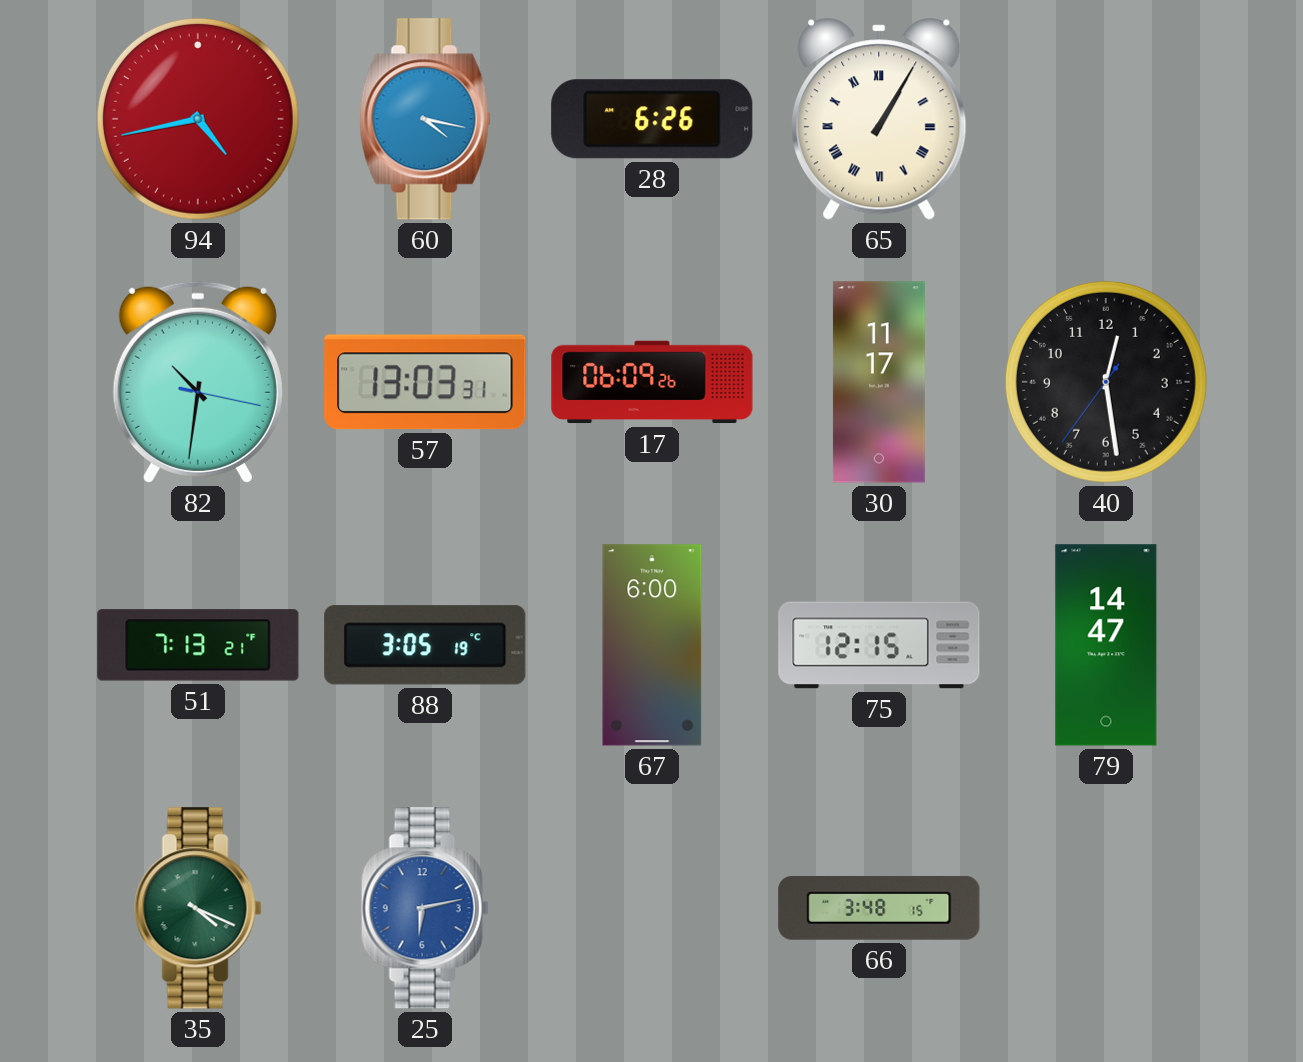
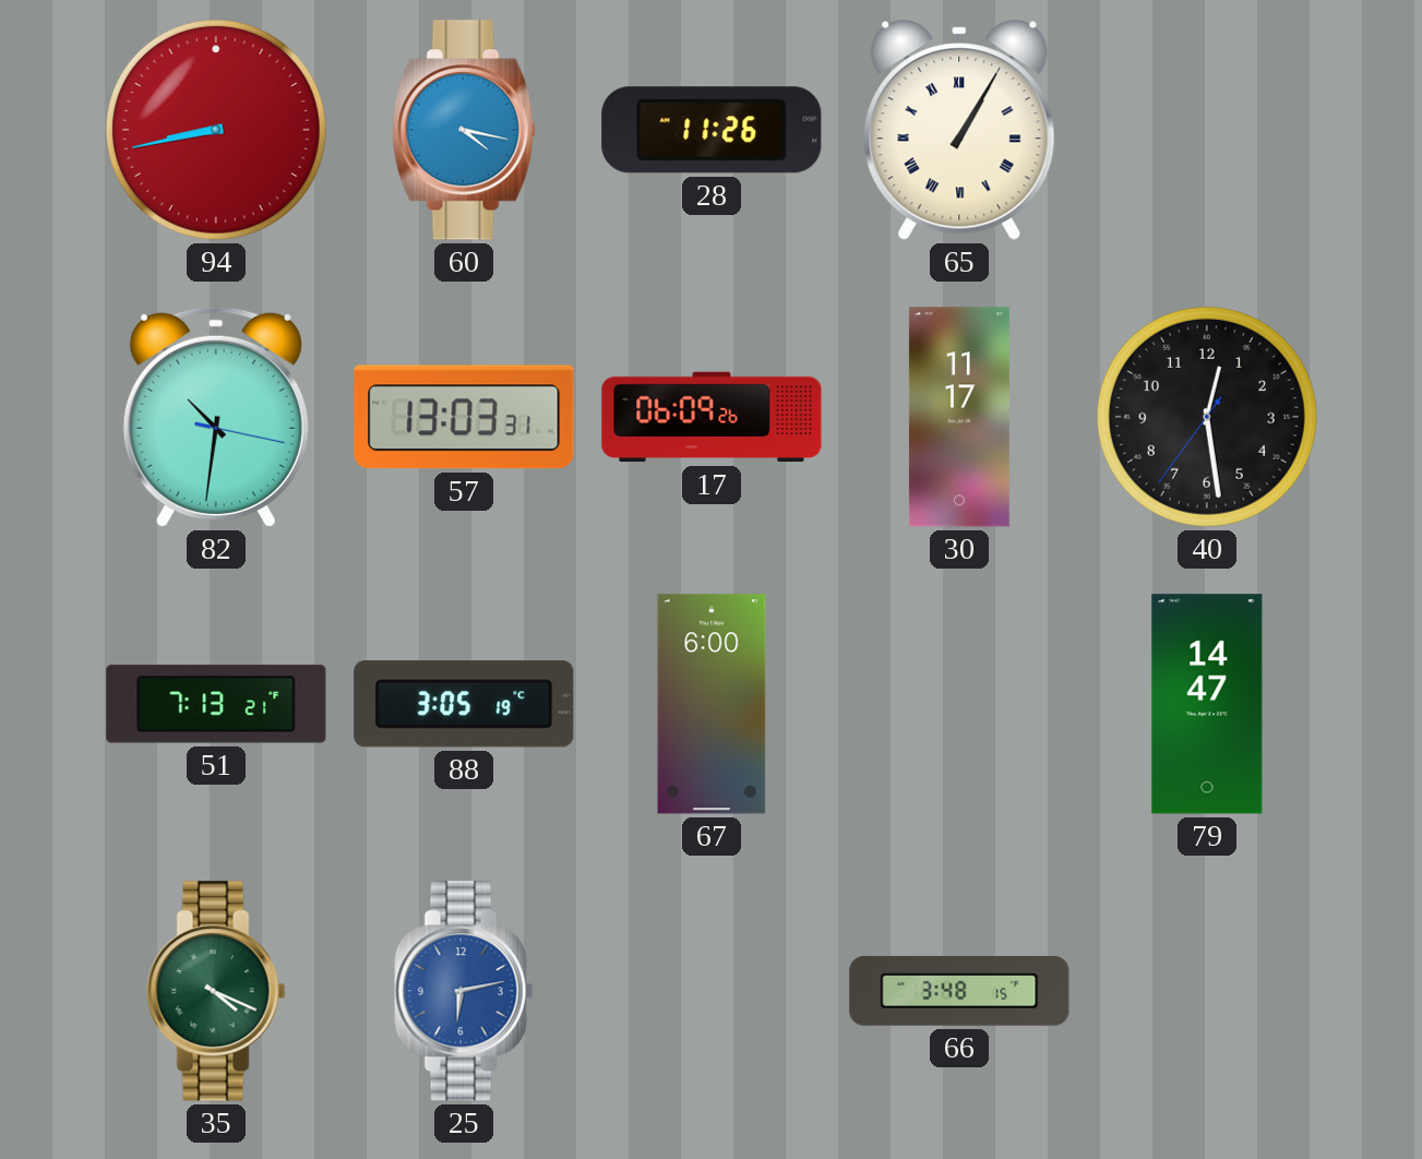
94: 4:43 -> 8:43
28: 6:26 -> 11:26
75: 12:15 -> none
